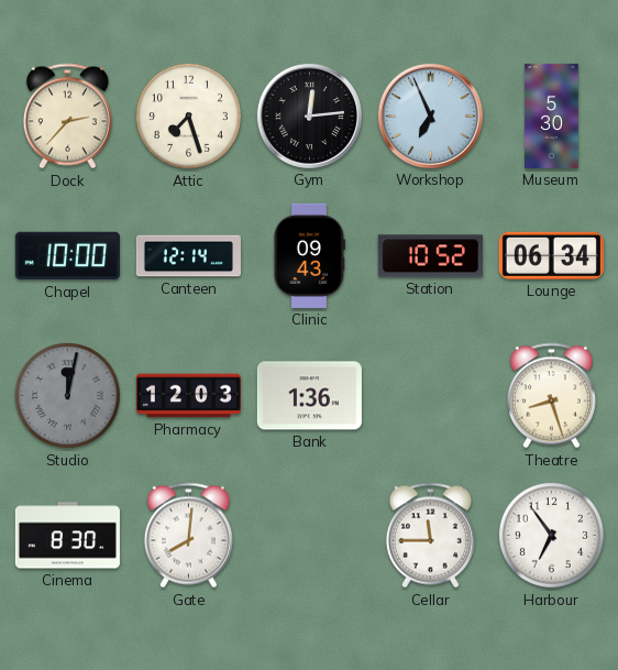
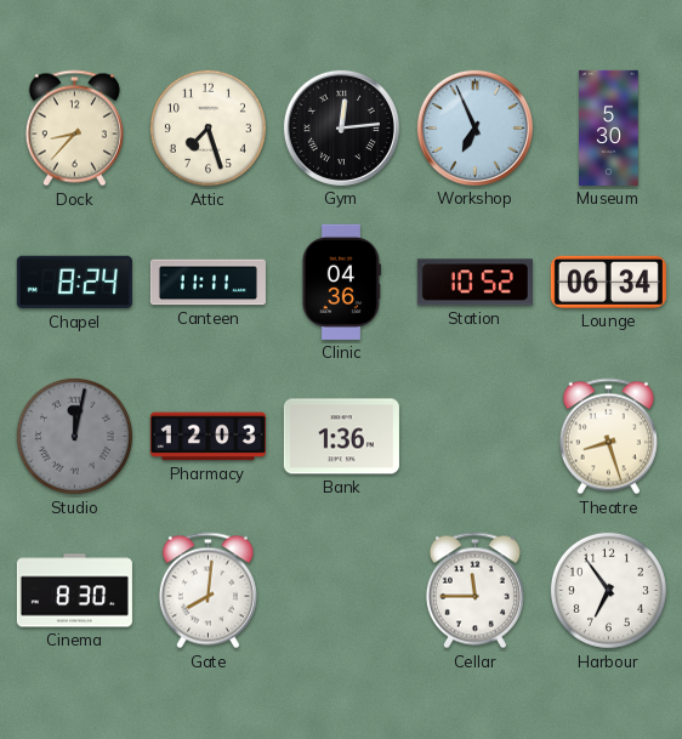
Dock: 2:37 -> 8:37
Chapel: 10:00 -> 8:24
Canteen: 12:14 -> 11:11
Clinic: 09:43 -> 04:36
